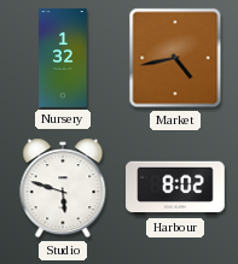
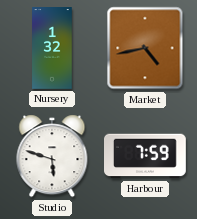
Harbour: 8:02 -> 7:59
